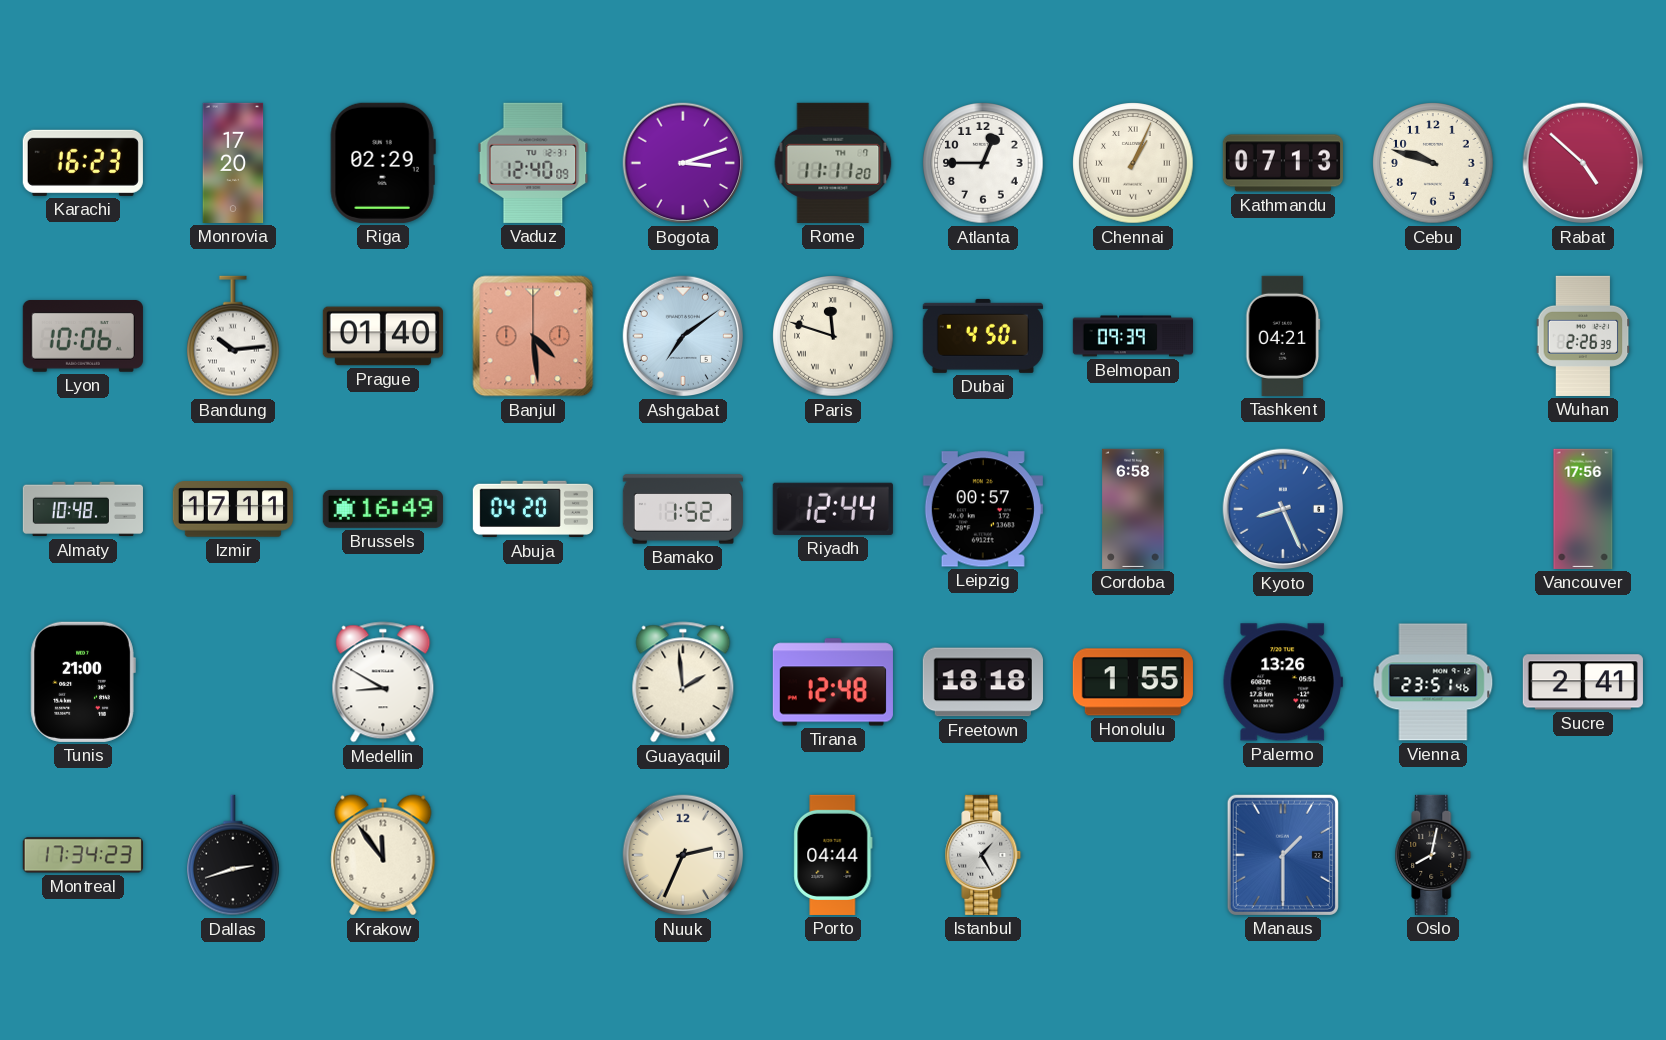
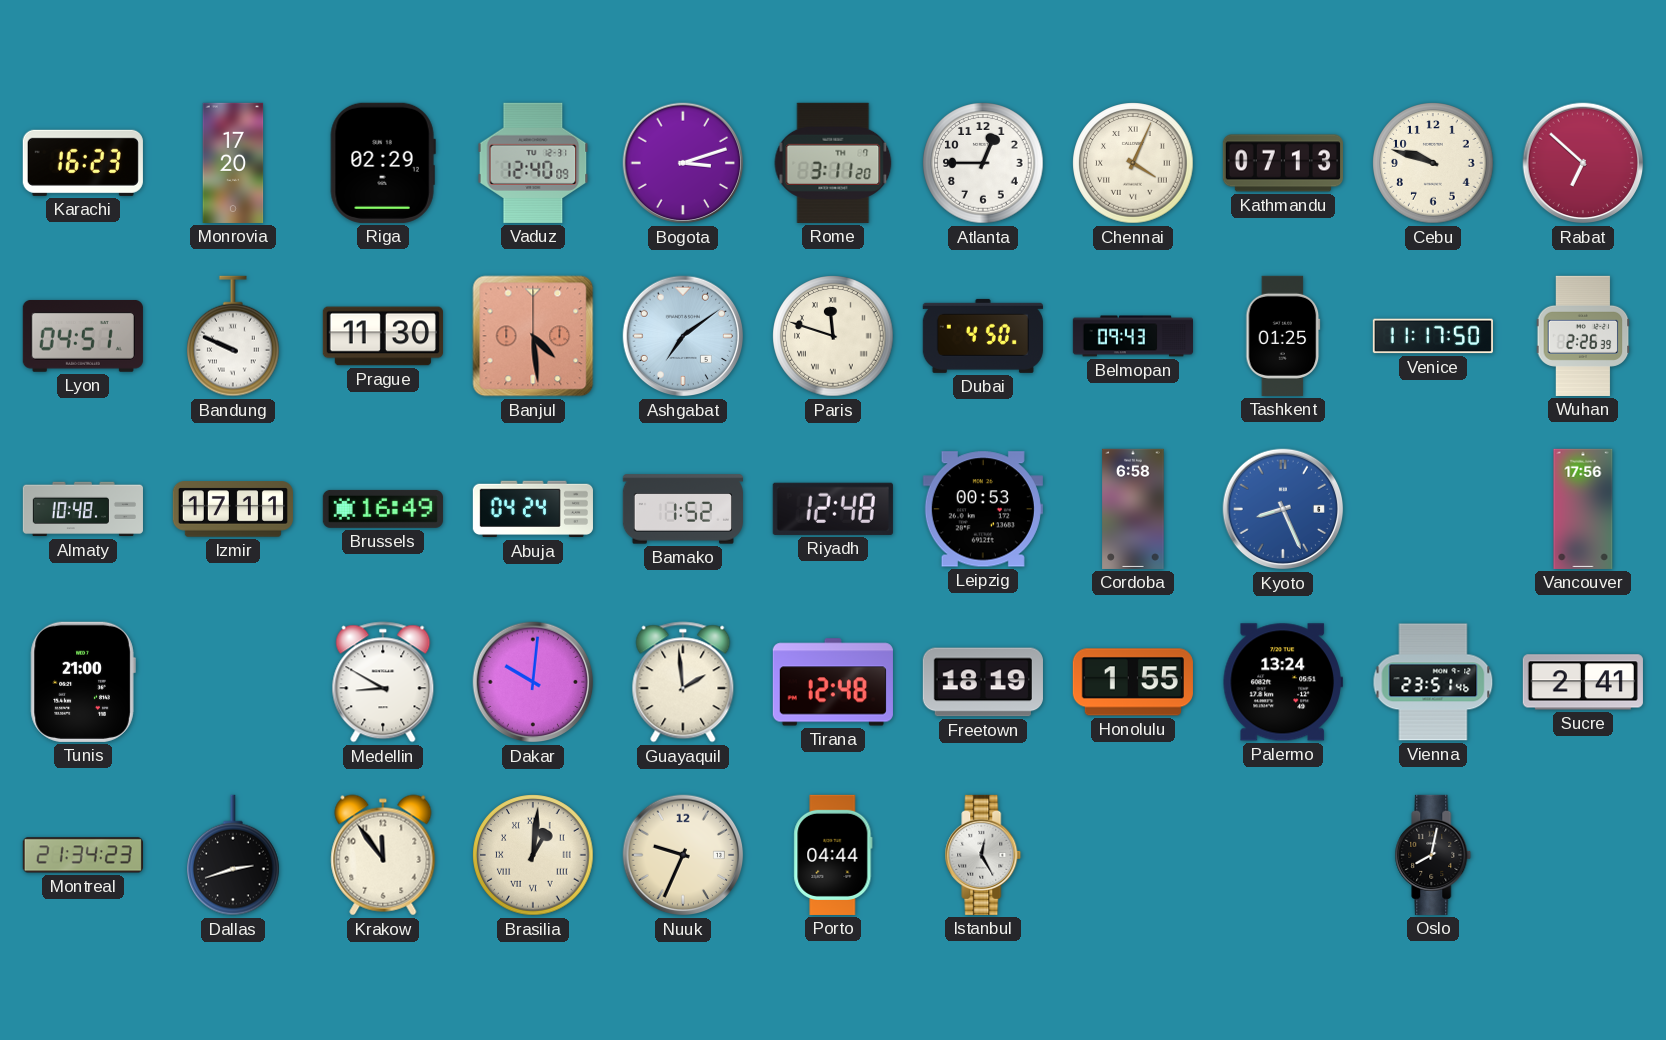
Rome: 11:11 -> 3:11
Chennai: 1:04 -> 4:04
Rabat: 4:52 -> 6:52
Lyon: 10:06 -> 04:51
Bandung: 10:14 -> 9:49
Prague: 01:40 -> 11:30
Belmopan: 09:39 -> 09:43
Tashkent: 04:21 -> 01:25
Venice: none -> 11:17
Abuja: 04:20 -> 04:24
Riyadh: 12:44 -> 12:48
Leipzig: 00:57 -> 00:53
Dakar: none -> 10:01
Freetown: 18:18 -> 18:19
Palermo: 13:26 -> 13:24
Montreal: 17:34 -> 21:34
Brasilia: none -> 1:01
Nuuk: 2:34 -> 9:34
Istanbul: 1:25 -> 12:25
Manaus: 1:30 -> none
